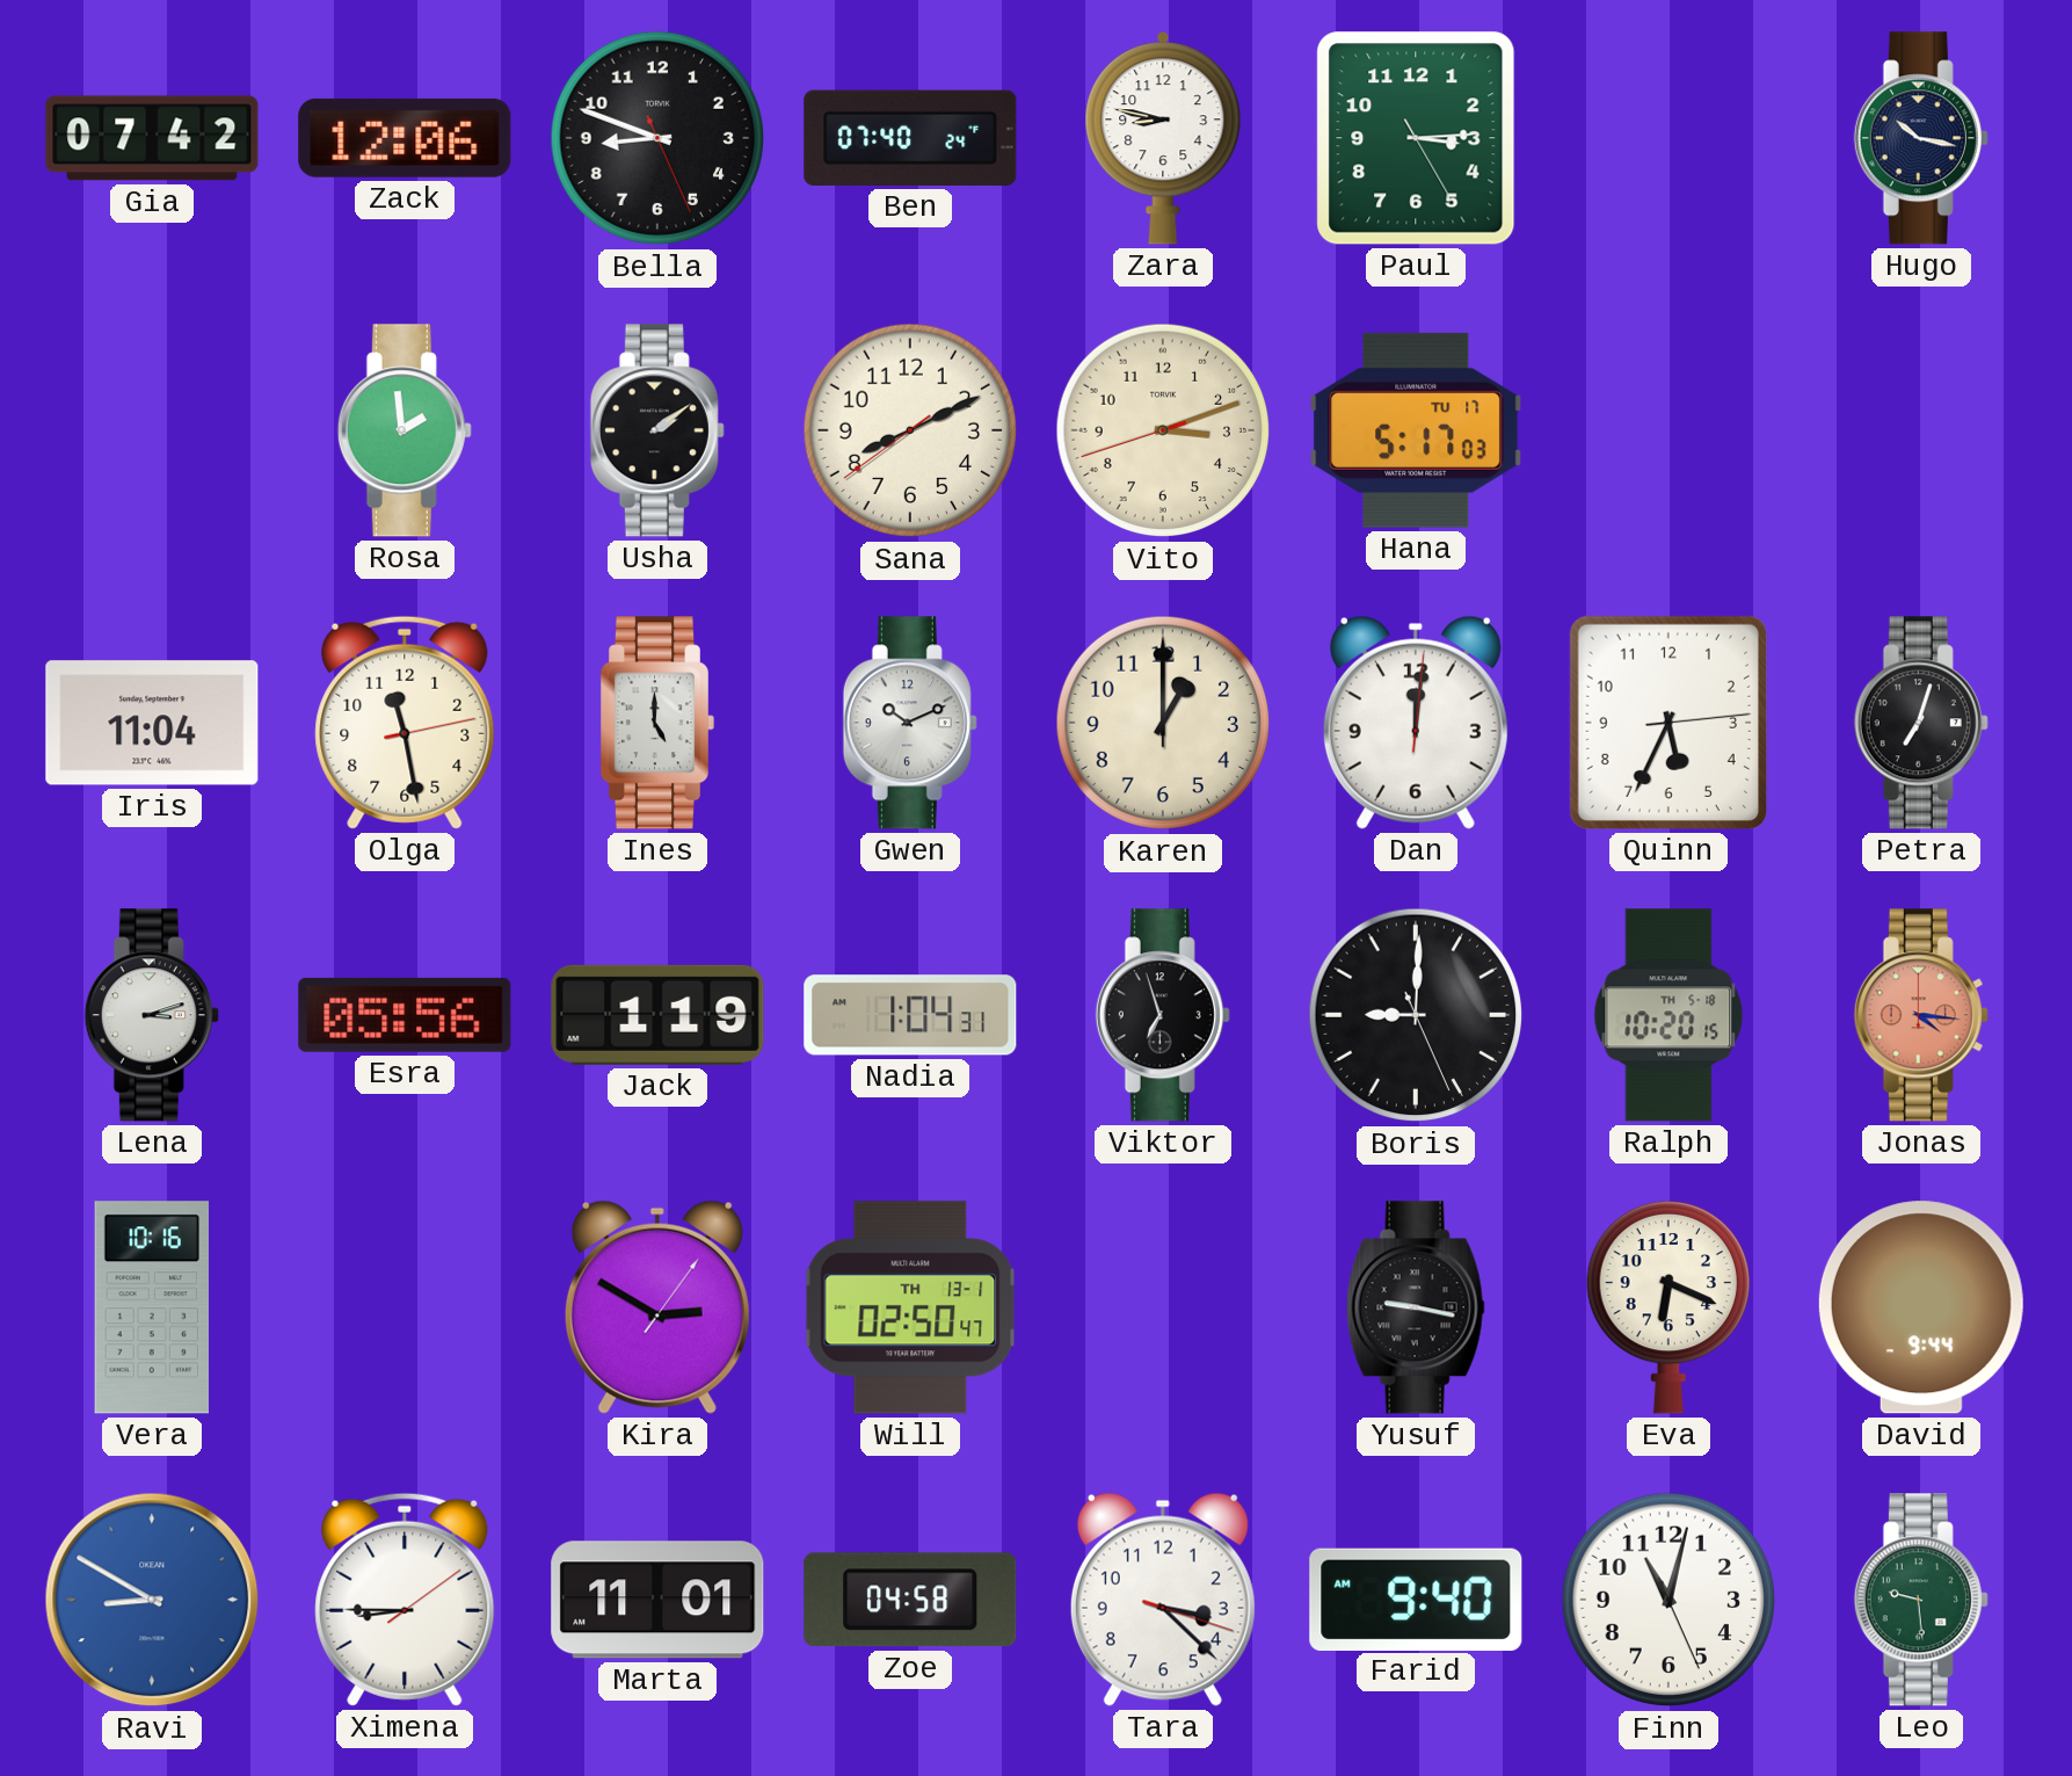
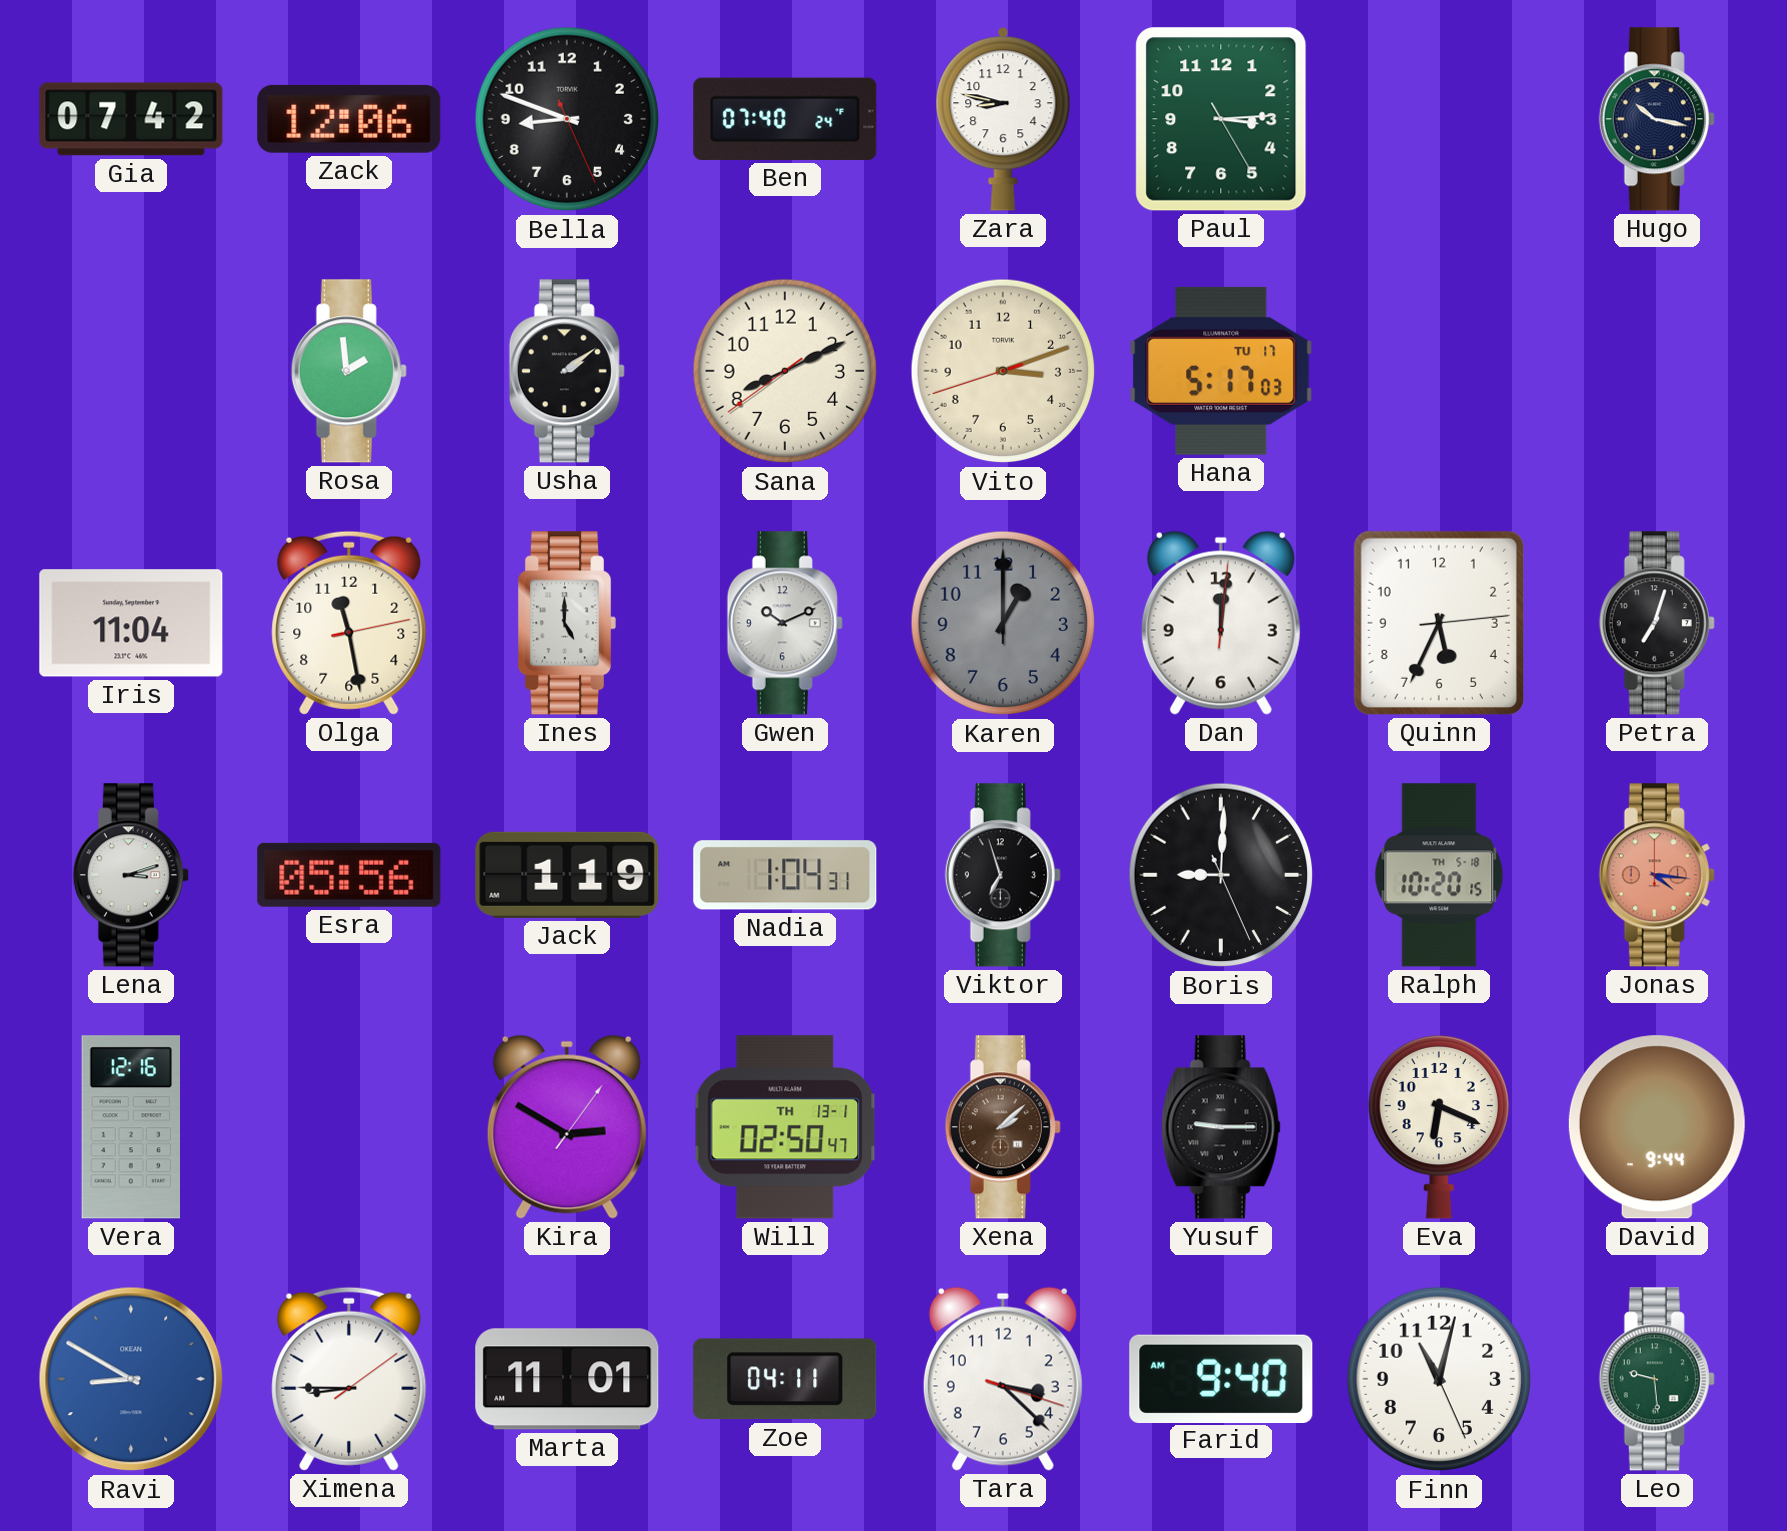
Karen dial: cream -> grey
Vera: 10:16 -> 12:16
Xena: none -> 2:08
Yusuf: 9:17 -> 9:15
Zoe: 04:58 -> 04:11
